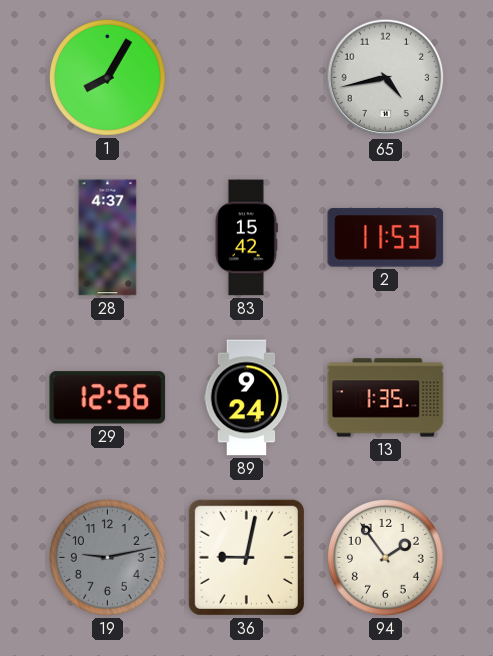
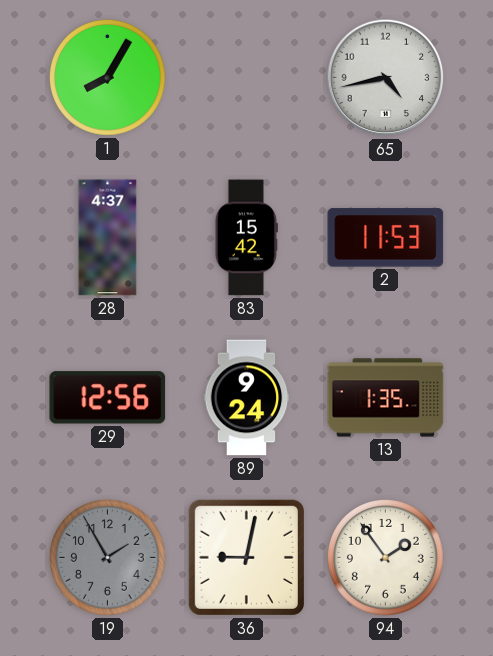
19: 9:13 -> 1:55
